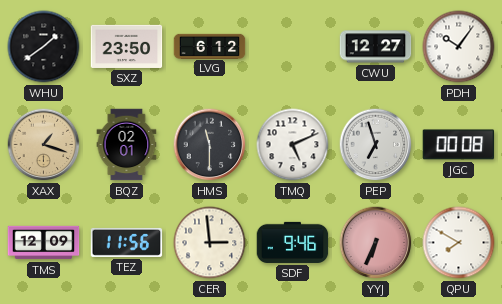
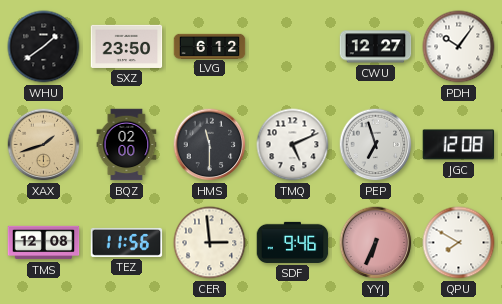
XAX: 1:18 -> 1:42
BQZ: 02:01 -> 02:00
JGC: 00:08 -> 12:08
TMS: 12:09 -> 12:08
